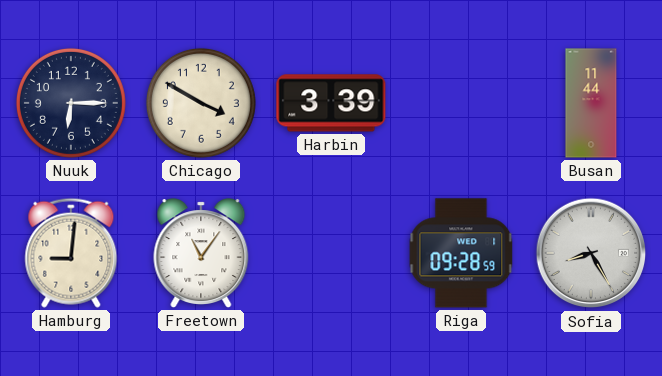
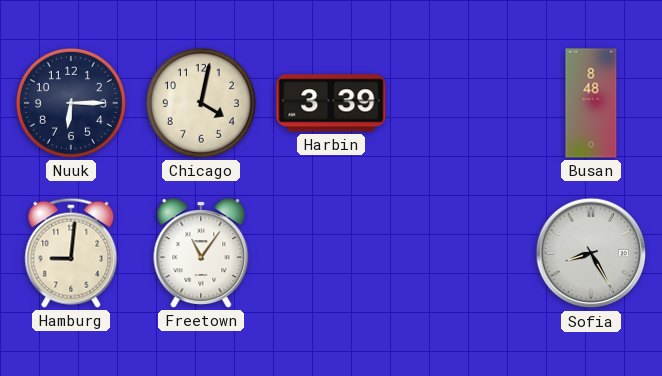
Chicago: 3:50 -> 4:02
Busan: 11:44 -> 8:48
Riga: 09:28 -> none
